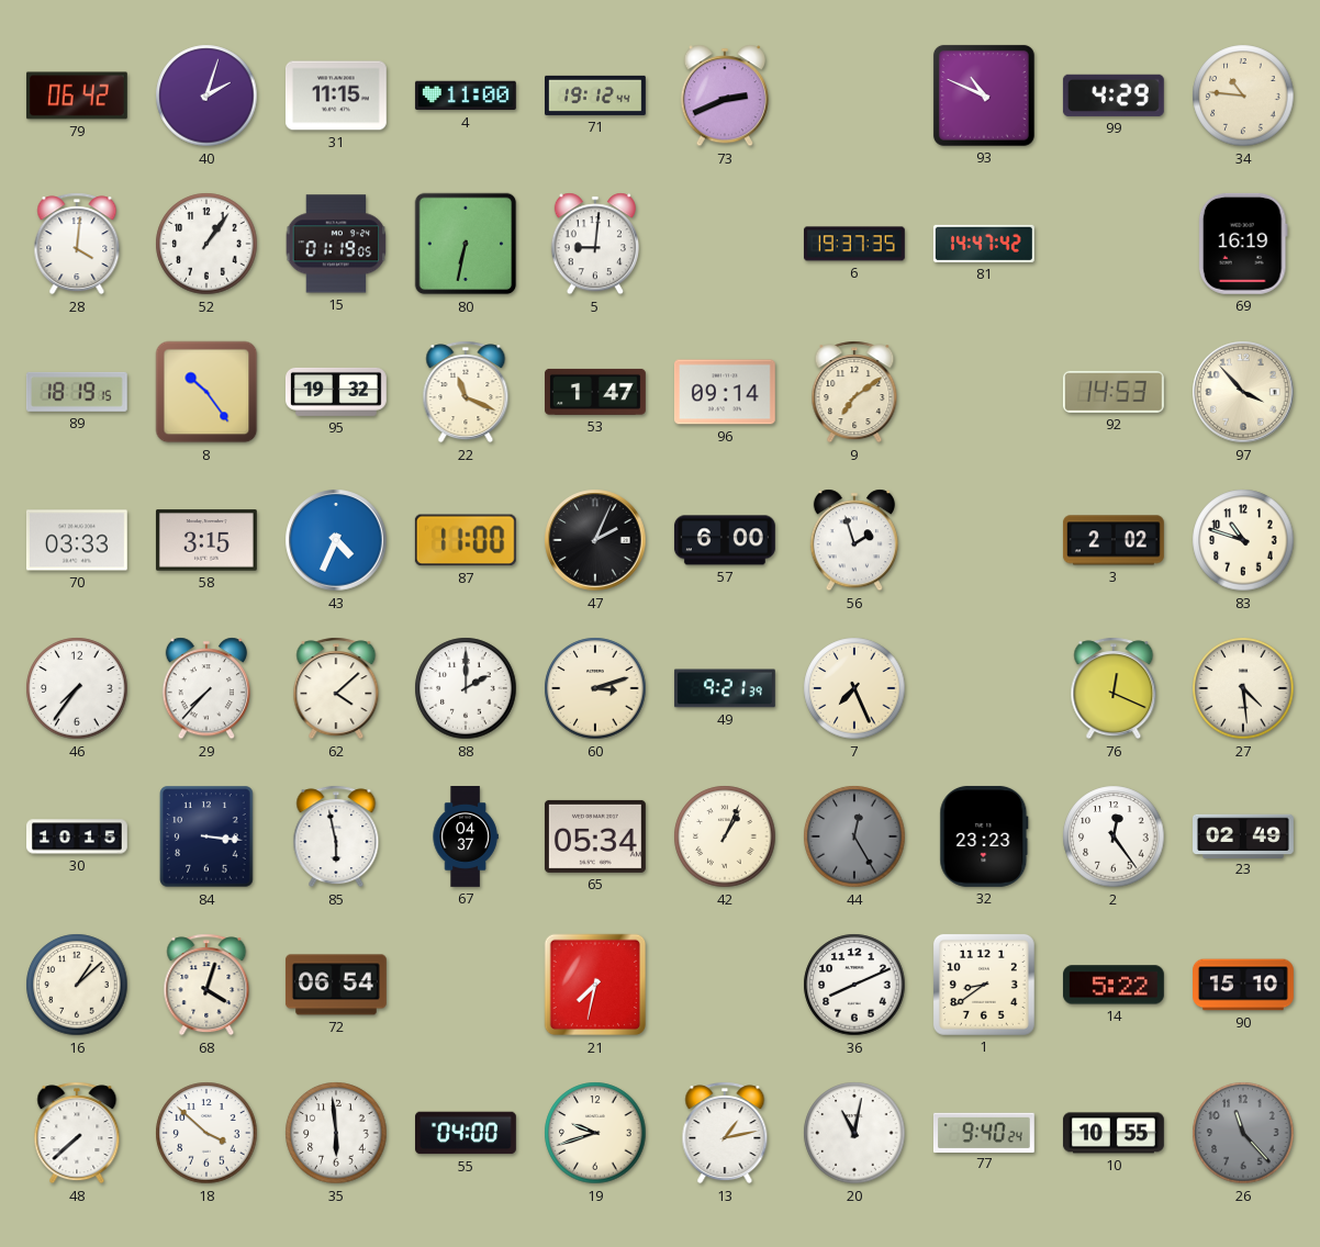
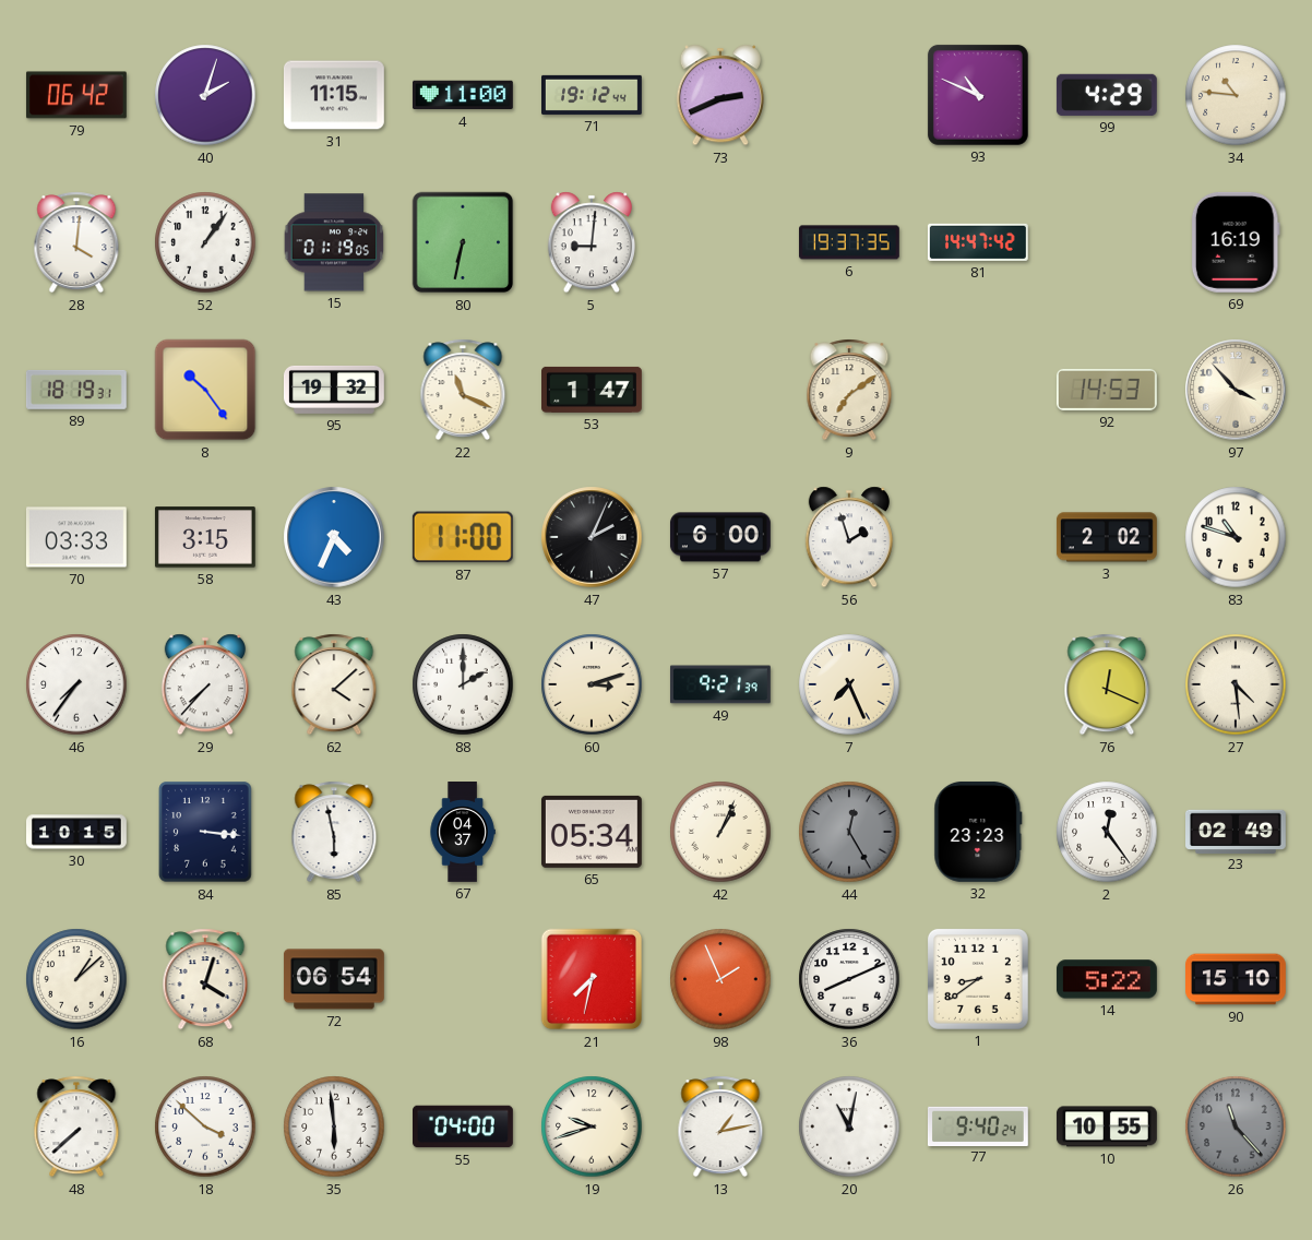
89: 18:19:15 -> 18:19:31
96: 09:14 -> none
98: none -> 1:56
